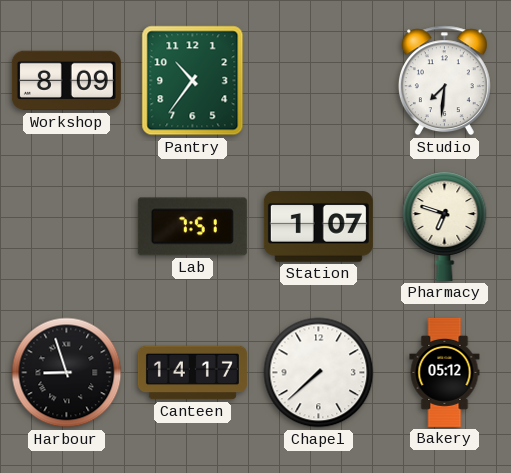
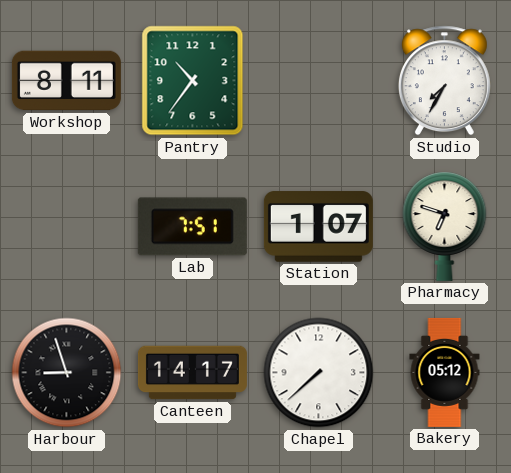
Workshop: 8:09 -> 8:11
Studio: 7:31 -> 7:35
